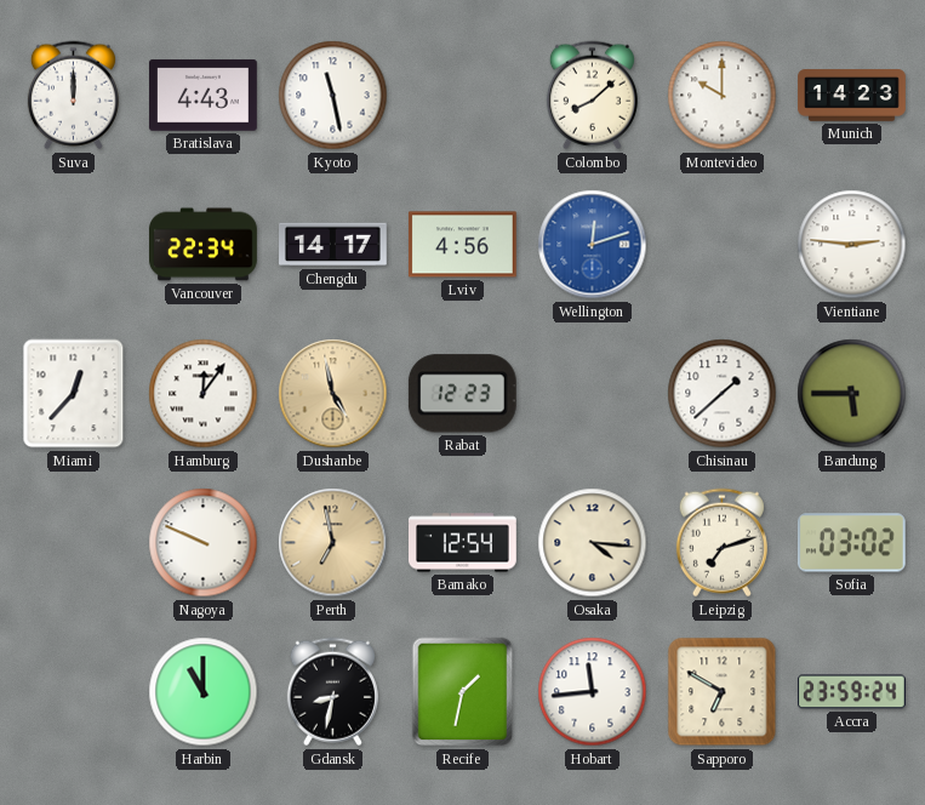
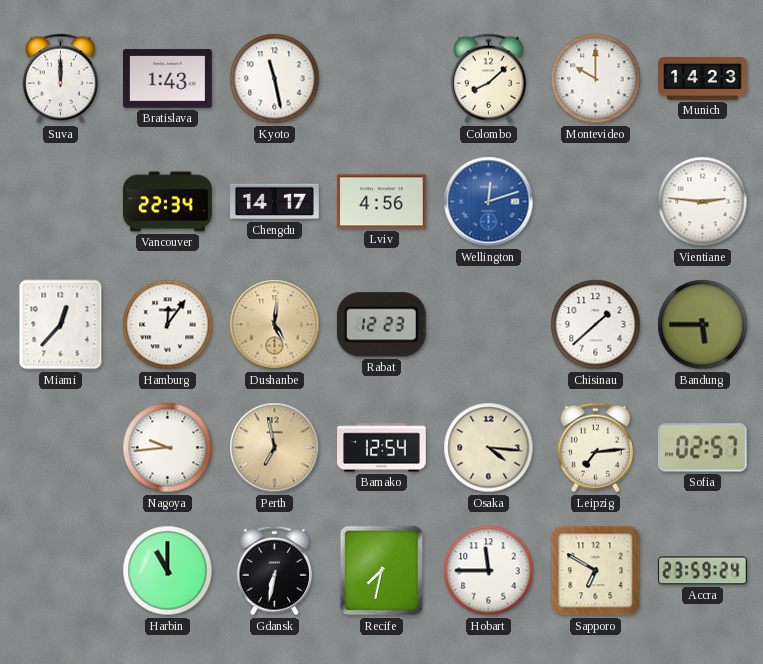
Bratislava: 4:43 -> 1:43
Dushanbe: 4:58 -> 5:01
Nagoya: 9:49 -> 9:44
Leipzig: 7:12 -> 7:14
Sofia: 03:02 -> 02:57
Gdansk: 8:32 -> 6:32
Recife: 1:32 -> 7:32
Hobart: 11:44 -> 11:45
